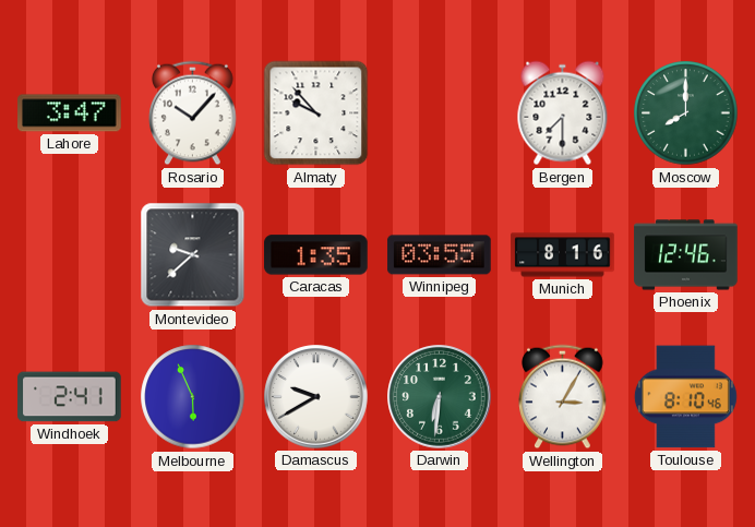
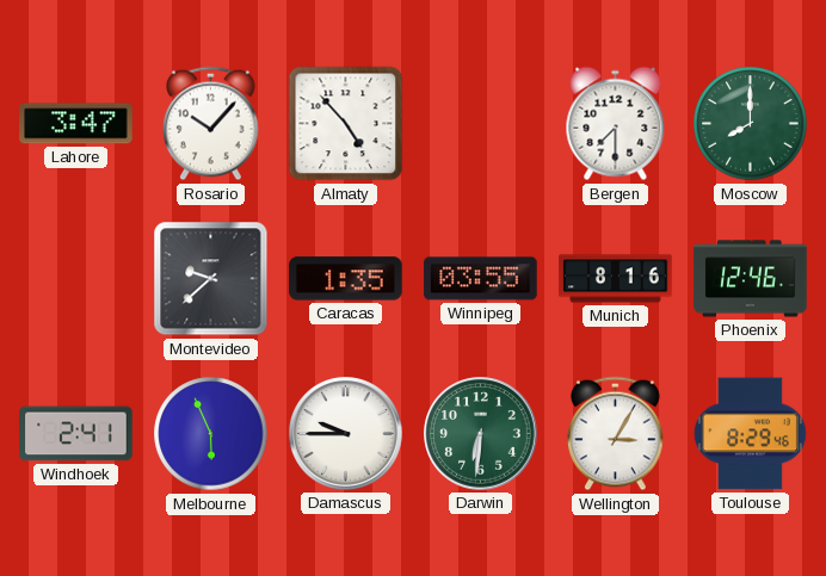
Almaty: 9:53 -> 4:53
Damascus: 9:40 -> 9:45
Toulouse: 8:10 -> 8:29
